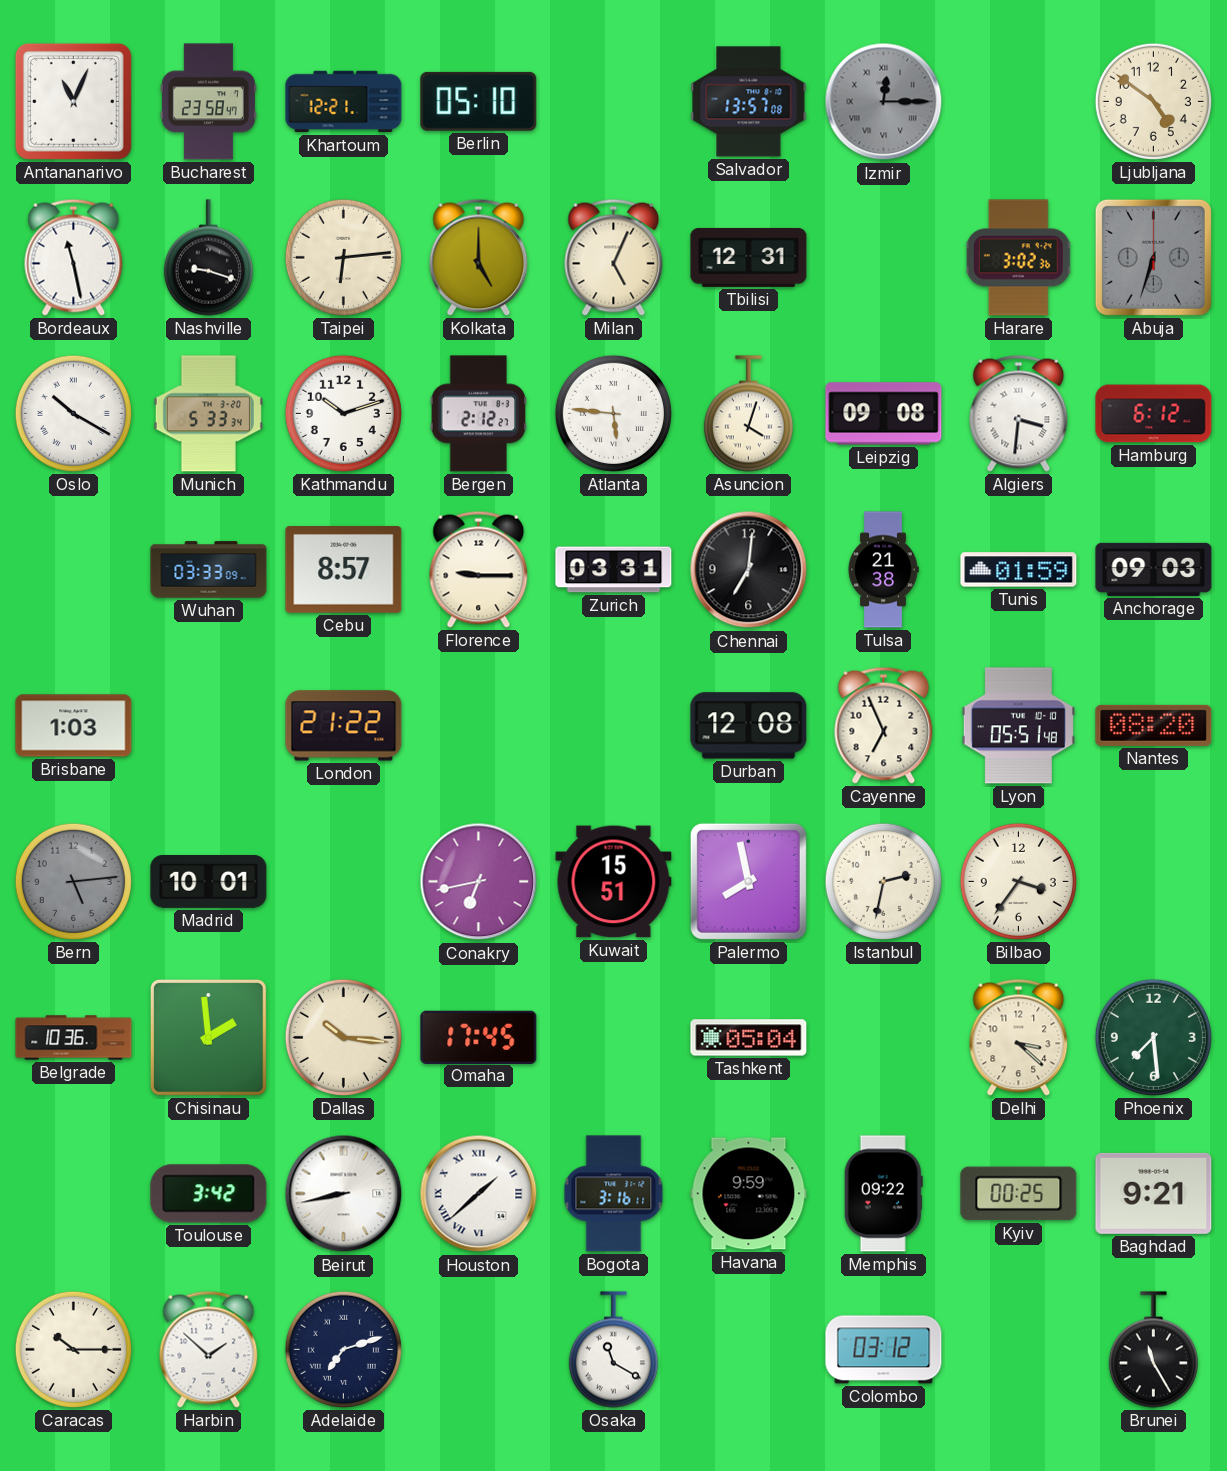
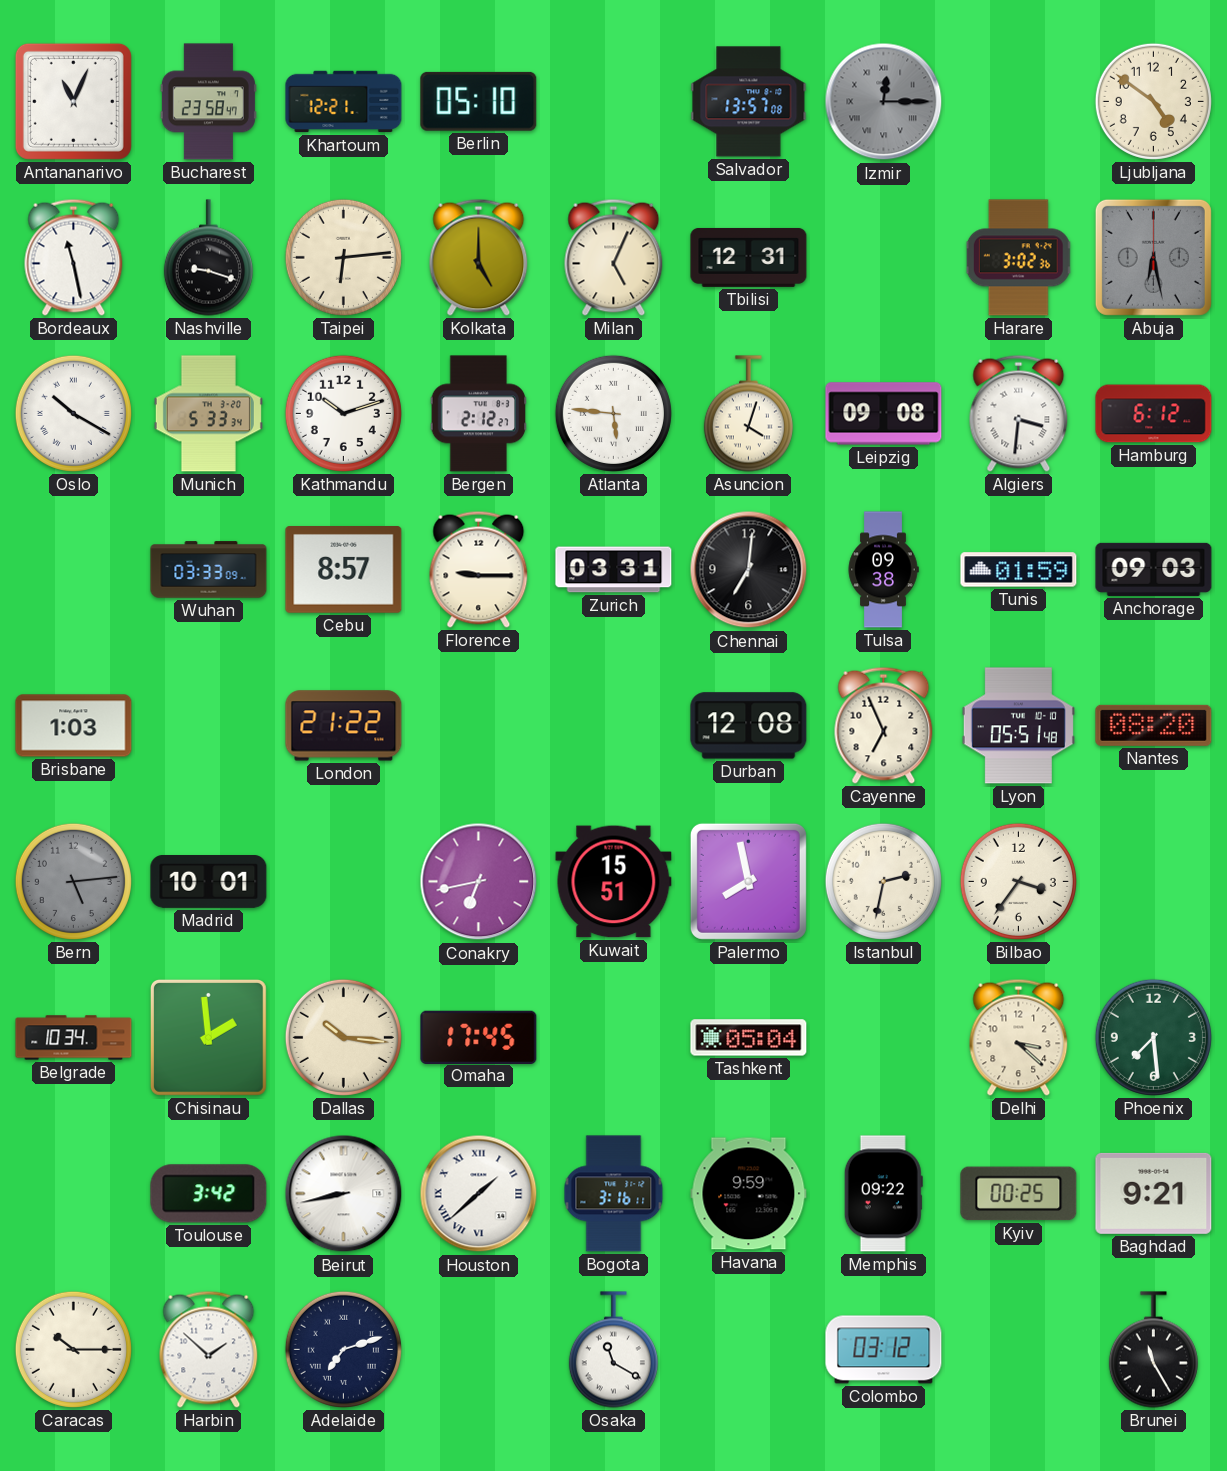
Abuja: 6:33 -> 6:28
Tulsa: 21:38 -> 09:38
Belgrade: 10:36 -> 10:34
